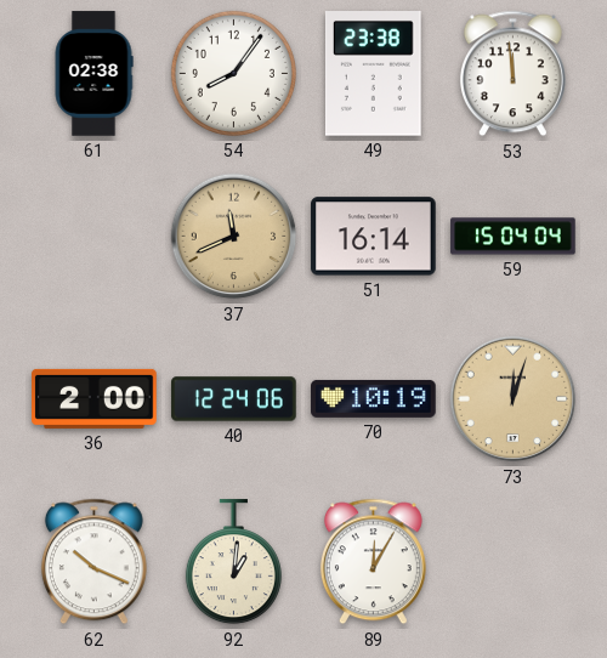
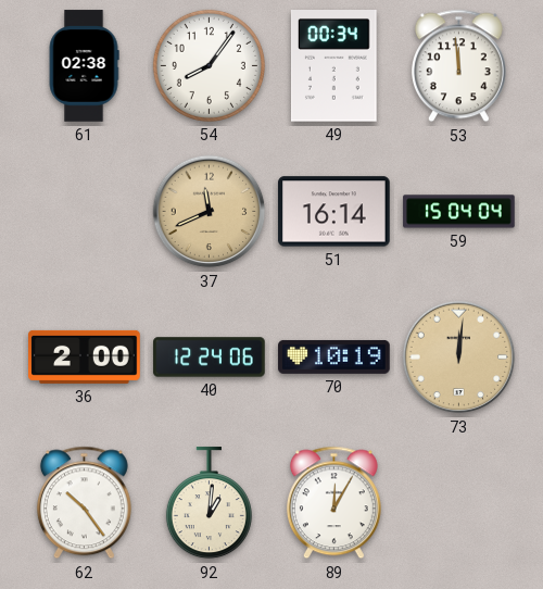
49: 23:38 -> 00:34
73: 12:03 -> 12:01
62: 10:19 -> 10:24
